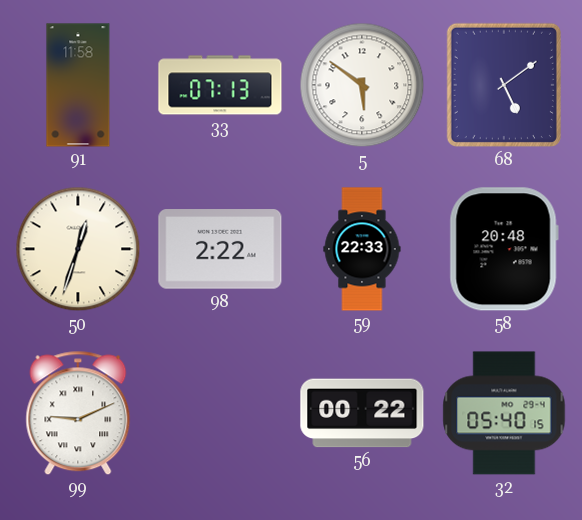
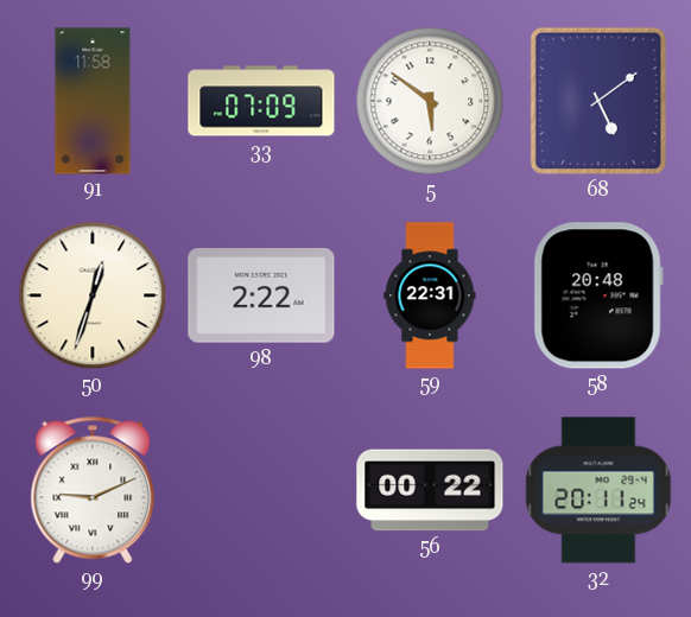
33: 07:13 -> 07:09
59: 22:33 -> 22:31
32: 05:40 -> 20:11
